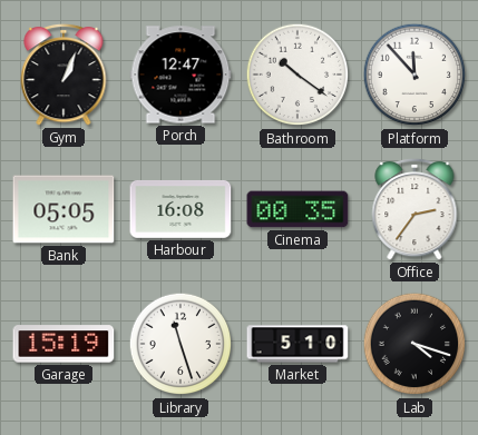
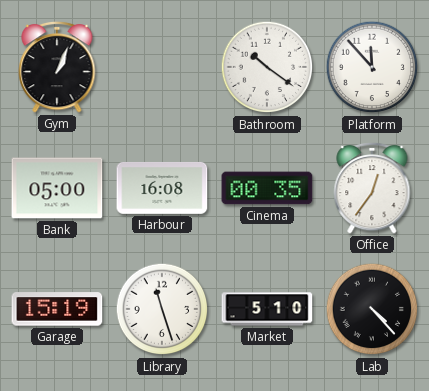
Porch: 12:47 -> none
Bank: 05:05 -> 05:00
Office: 2:36 -> 12:36
Lab: 4:18 -> 4:23
